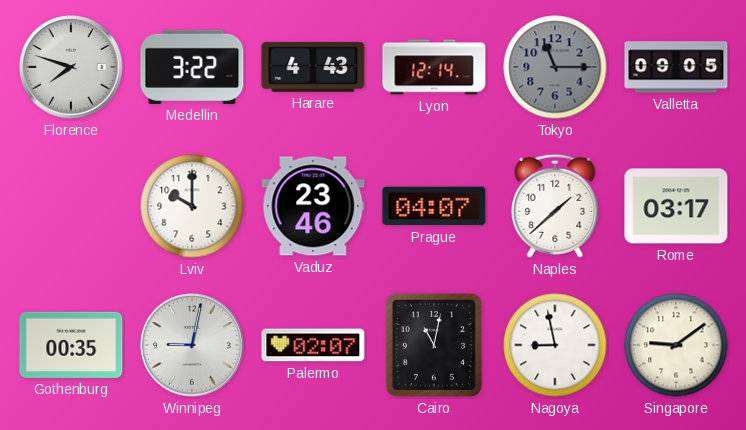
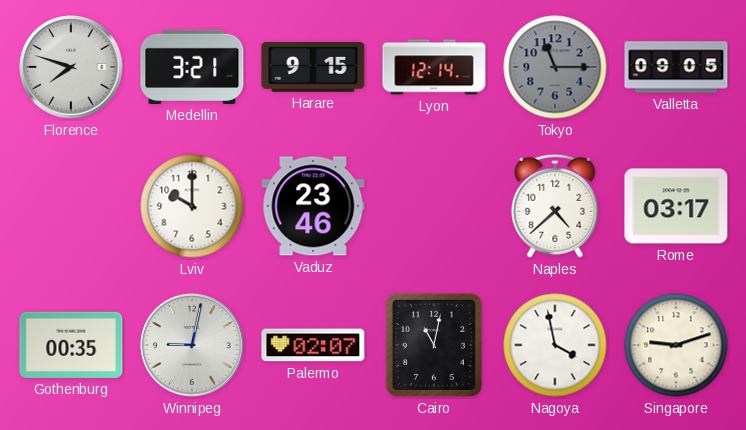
Medellin: 3:22 -> 3:21
Harare: 4:43 -> 9:15
Prague: 04:07 -> none
Naples: 1:38 -> 4:38
Nagoya: 8:58 -> 3:58
Singapore: 9:09 -> 9:12
